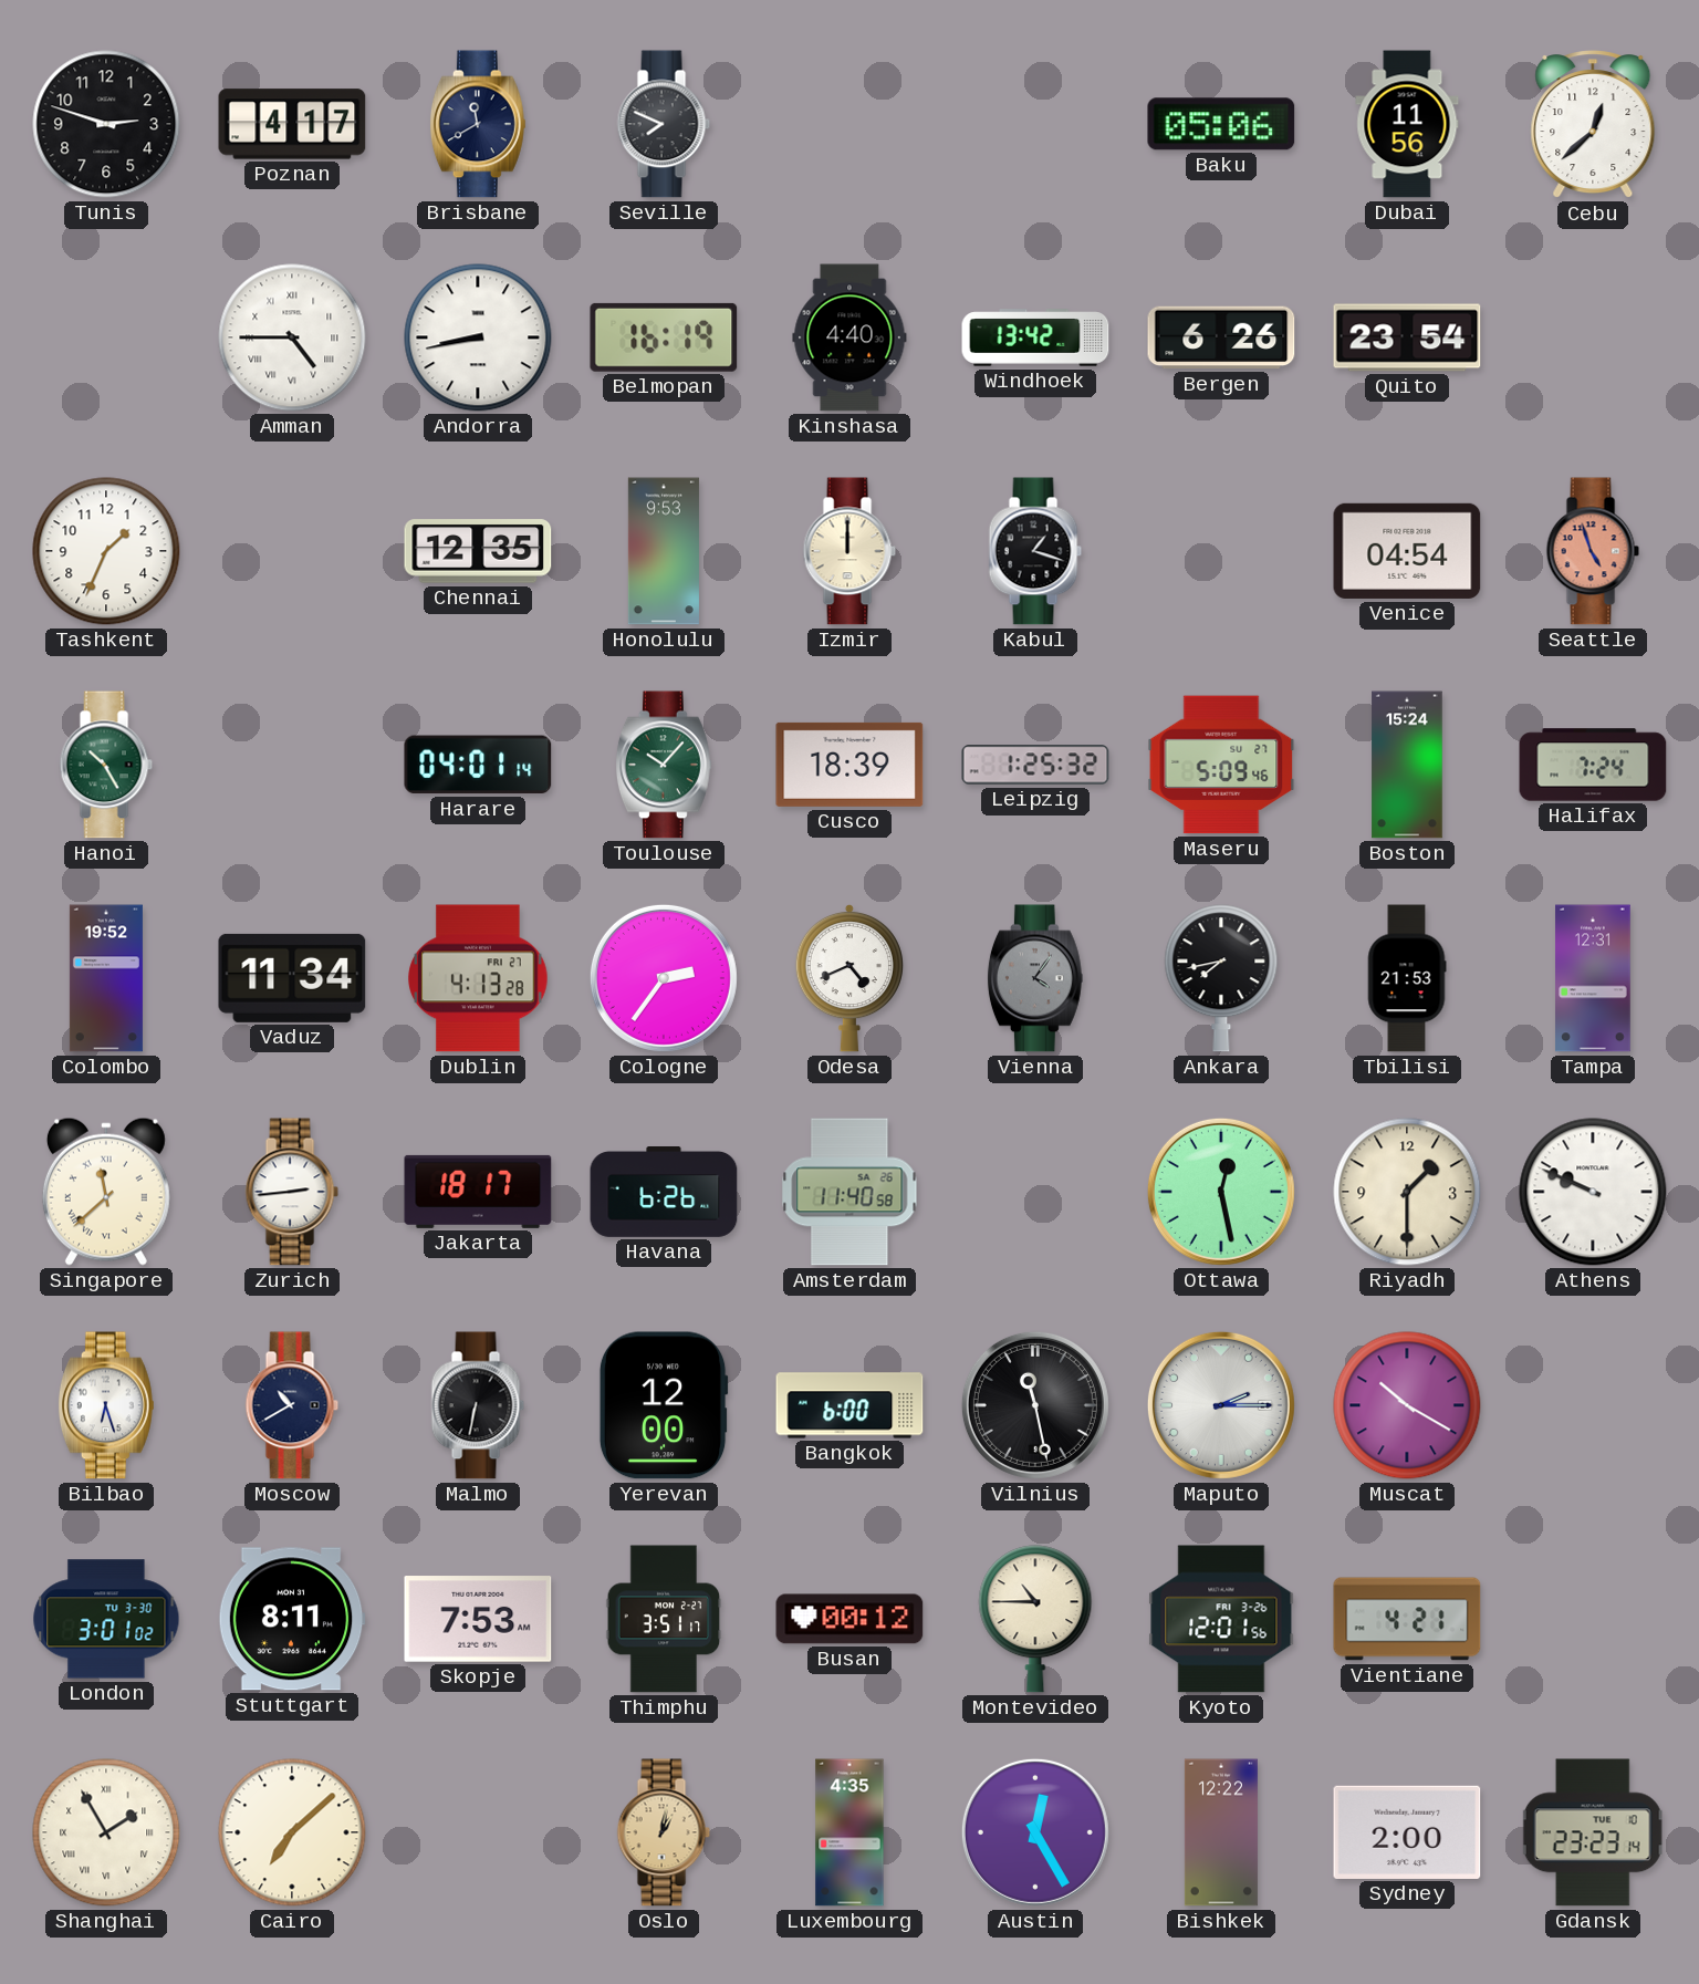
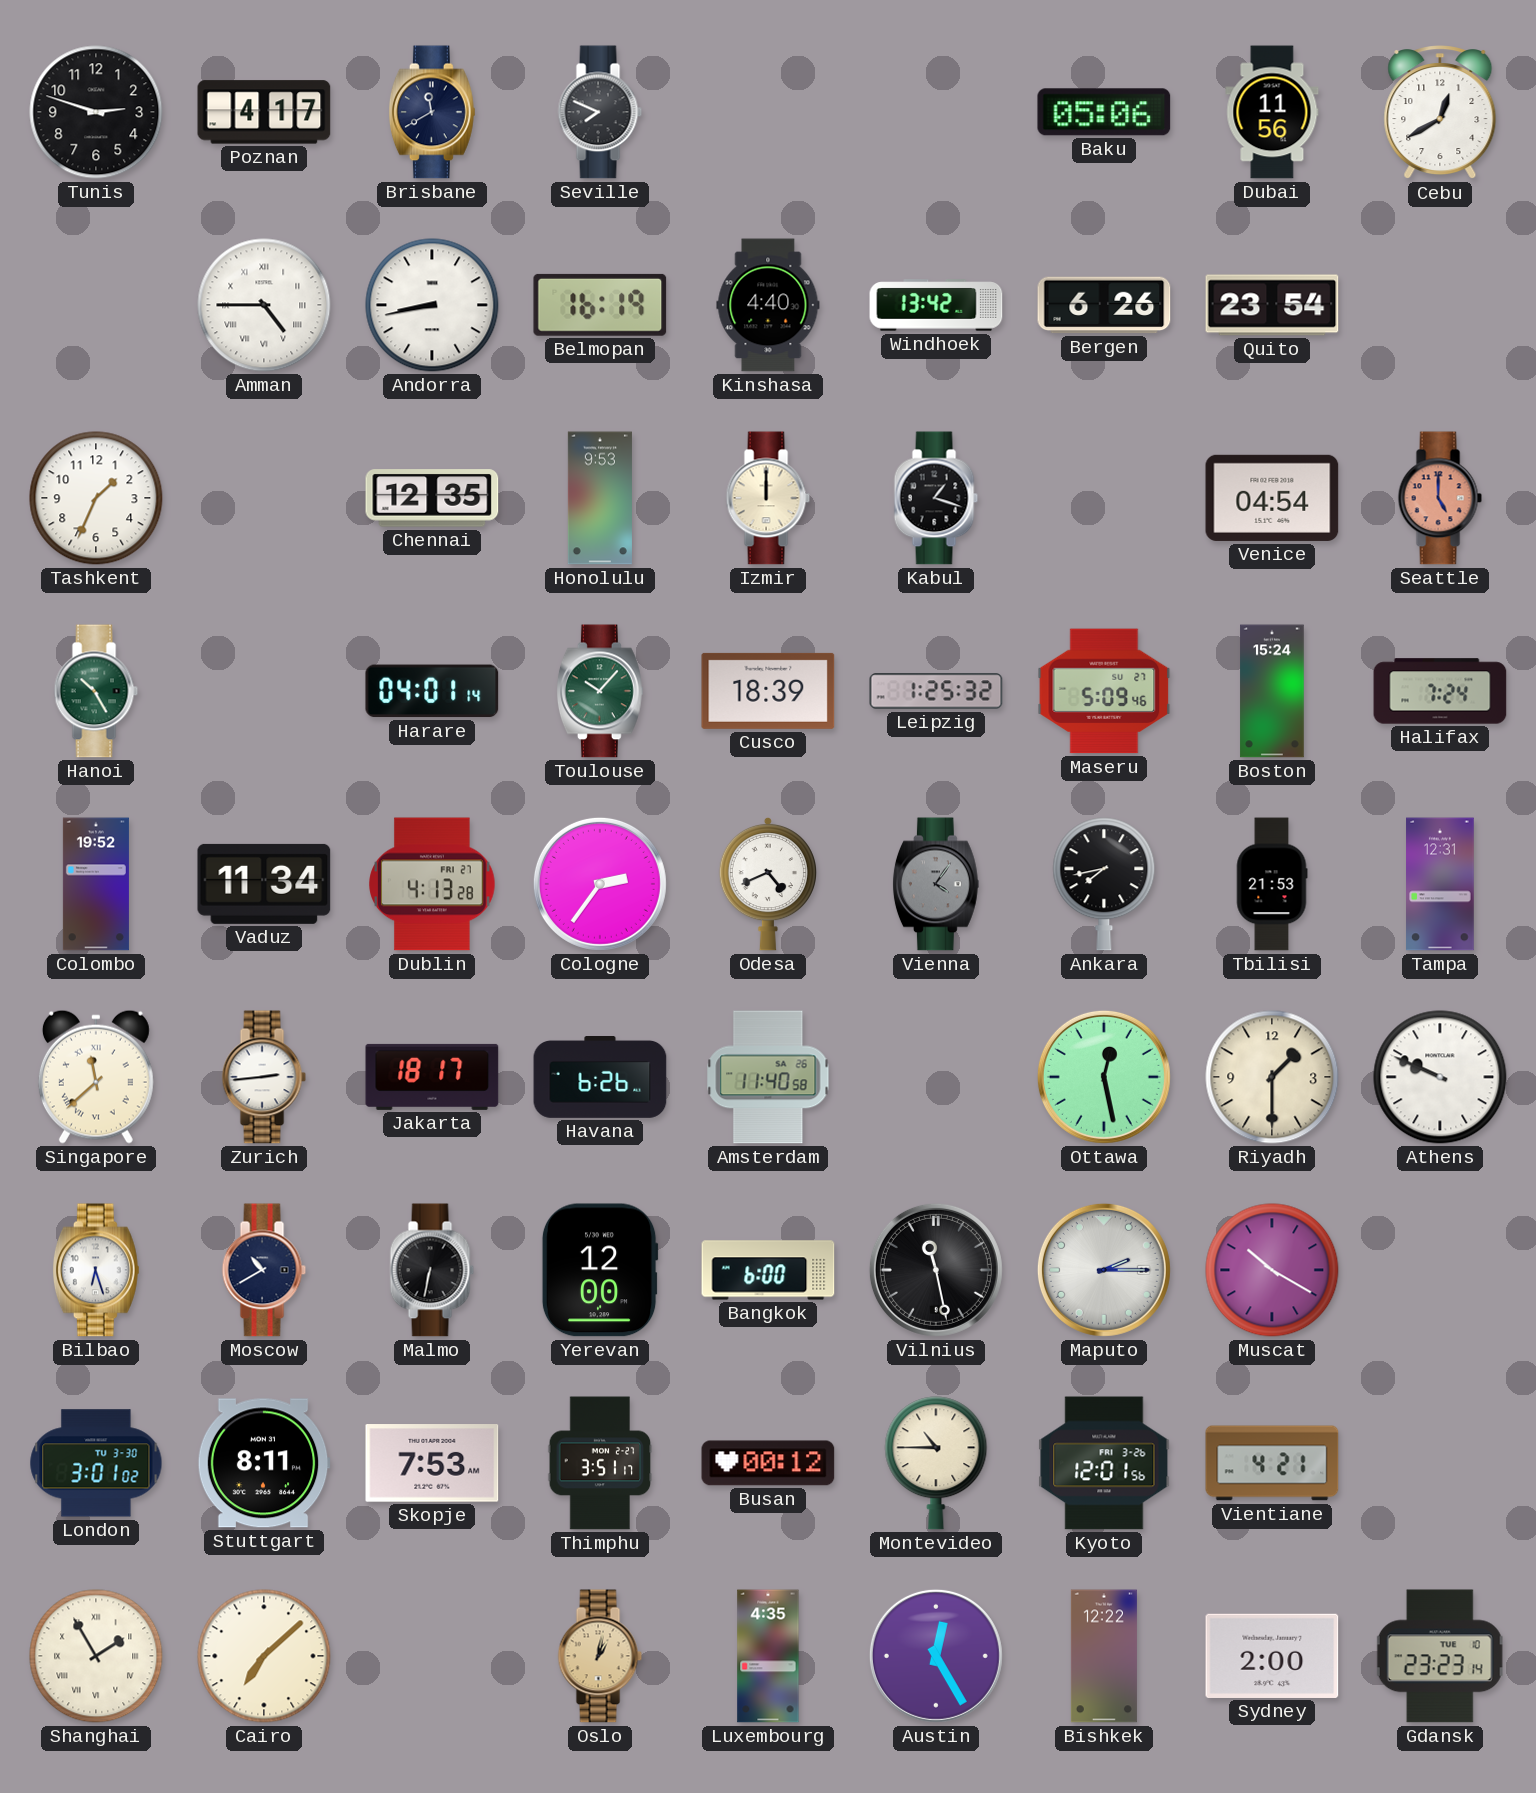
Cebu: 12:38 -> 12:40
Seattle: 4:57 -> 5:00
